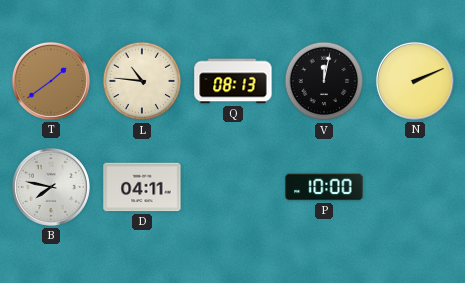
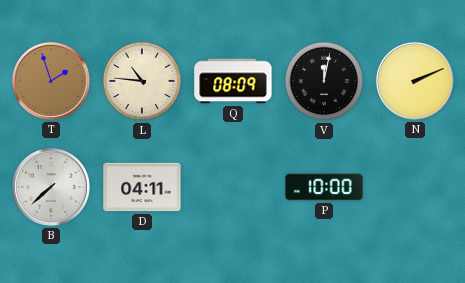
T: 1:39 -> 1:57
Q: 08:13 -> 08:09
B: 7:47 -> 7:38
